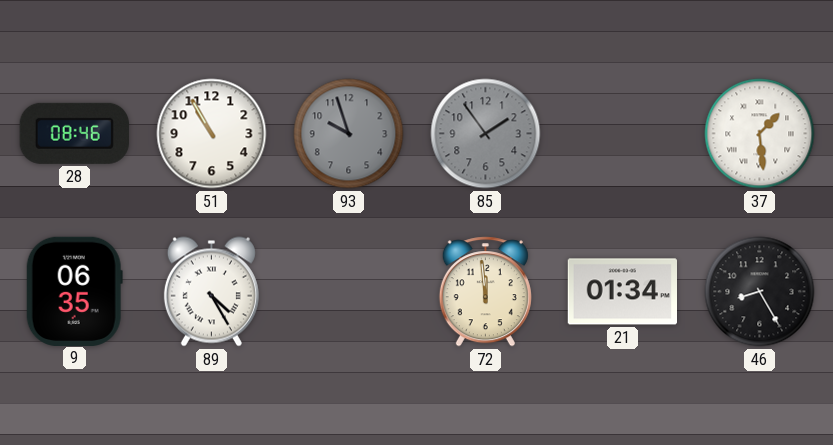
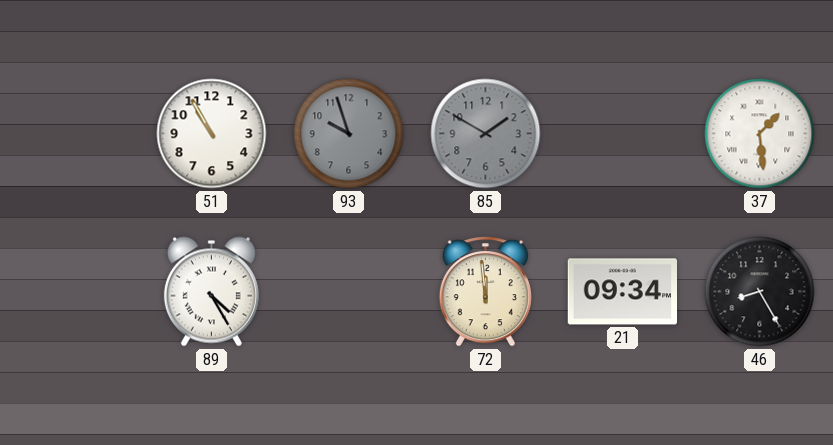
28: 08:46 -> none
85: 1:54 -> 1:50
9: 06:35 -> none
21: 01:34 -> 09:34
